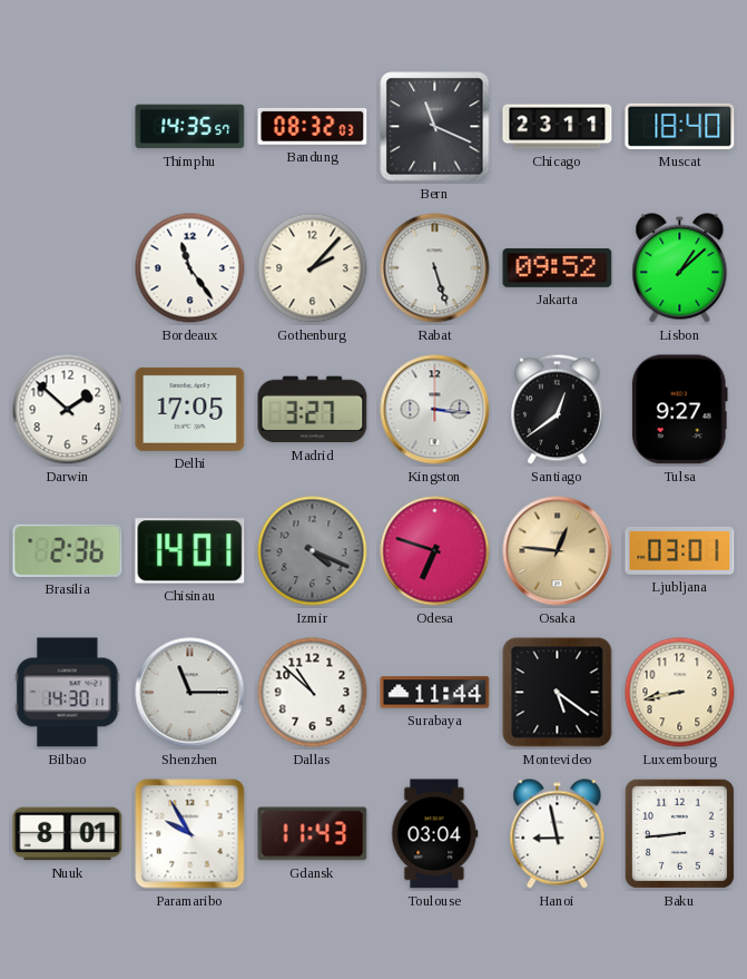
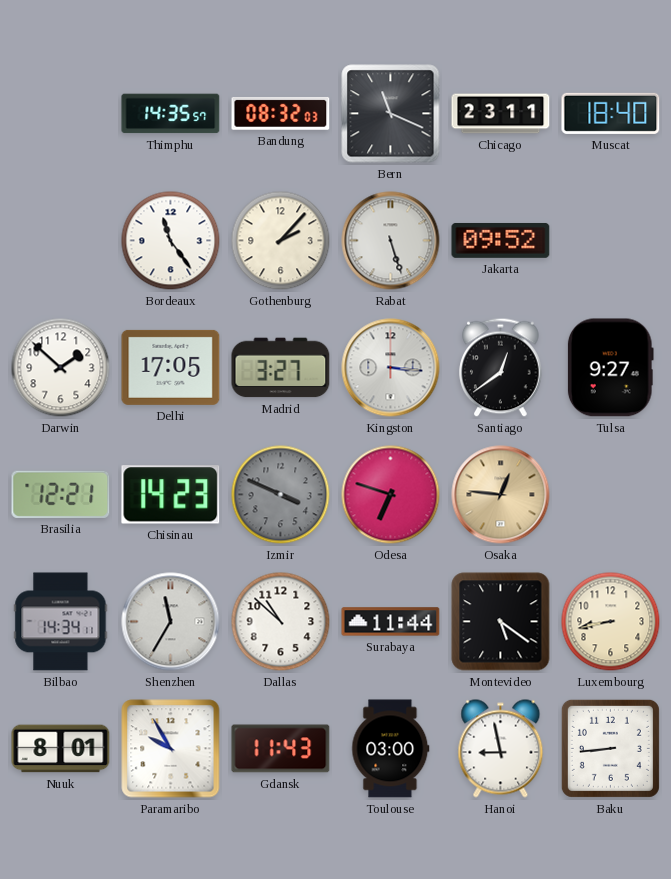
Lisbon: 1:08 -> none
Brasilia: 2:36 -> 12:21
Chisinau: 14:01 -> 14:23
Izmir: 4:19 -> 3:49
Ljubljana: 03:01 -> none
Bilbao: 14:30 -> 14:34
Shenzhen: 11:15 -> 11:35
Toulouse: 03:04 -> 03:00
